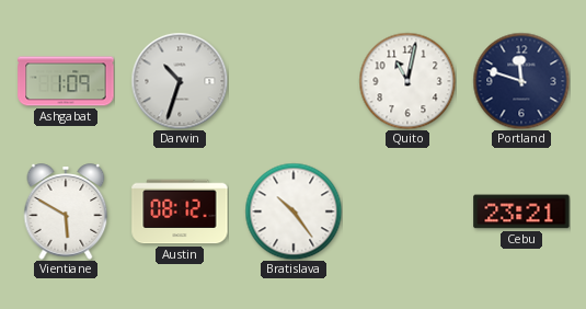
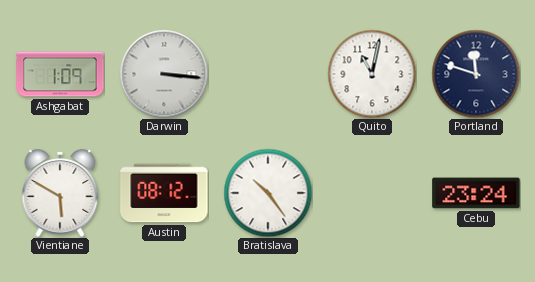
Darwin: 10:33 -> 3:16
Cebu: 23:21 -> 23:24
